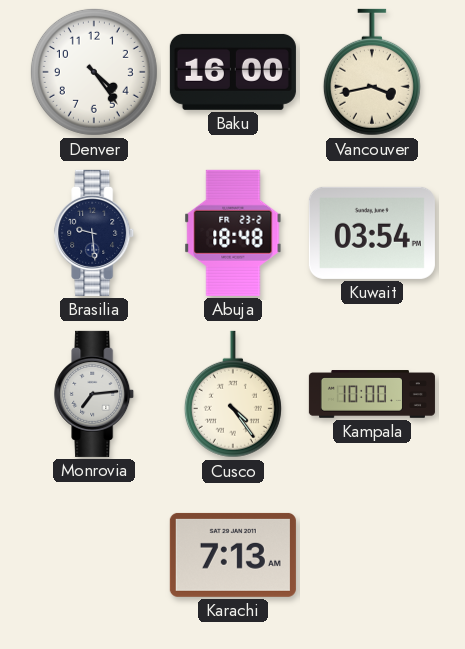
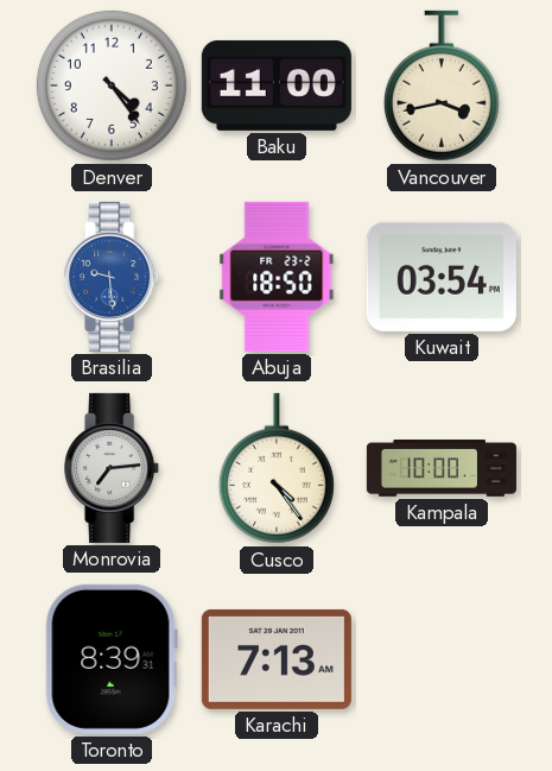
Baku: 16:00 -> 11:00
Brasilia dial: navy -> blue
Abuja: 18:48 -> 18:50
Toronto: none -> 8:39
